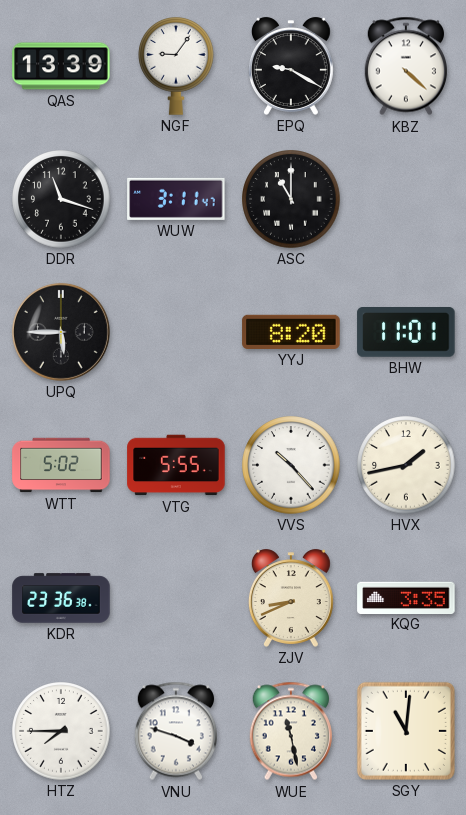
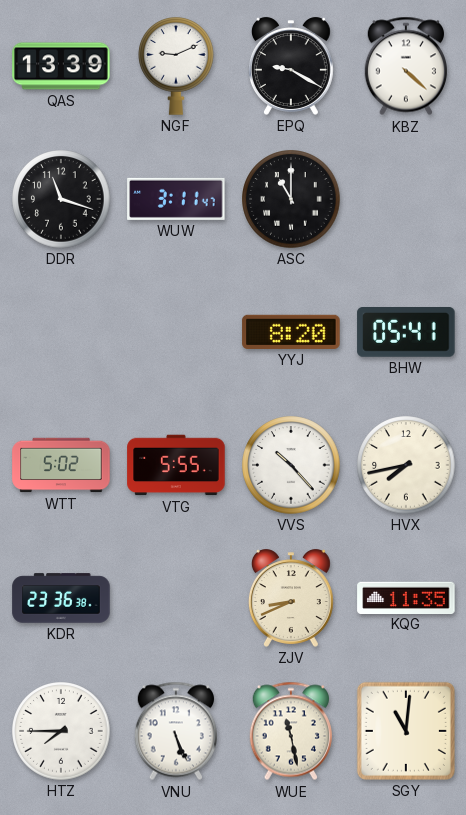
NGF: 9:06 -> 9:11
UPQ: 5:45 -> none
BHW: 11:01 -> 05:41
HVX: 1:43 -> 7:43
KQG: 3:35 -> 11:35
VNU: 3:48 -> 5:26
